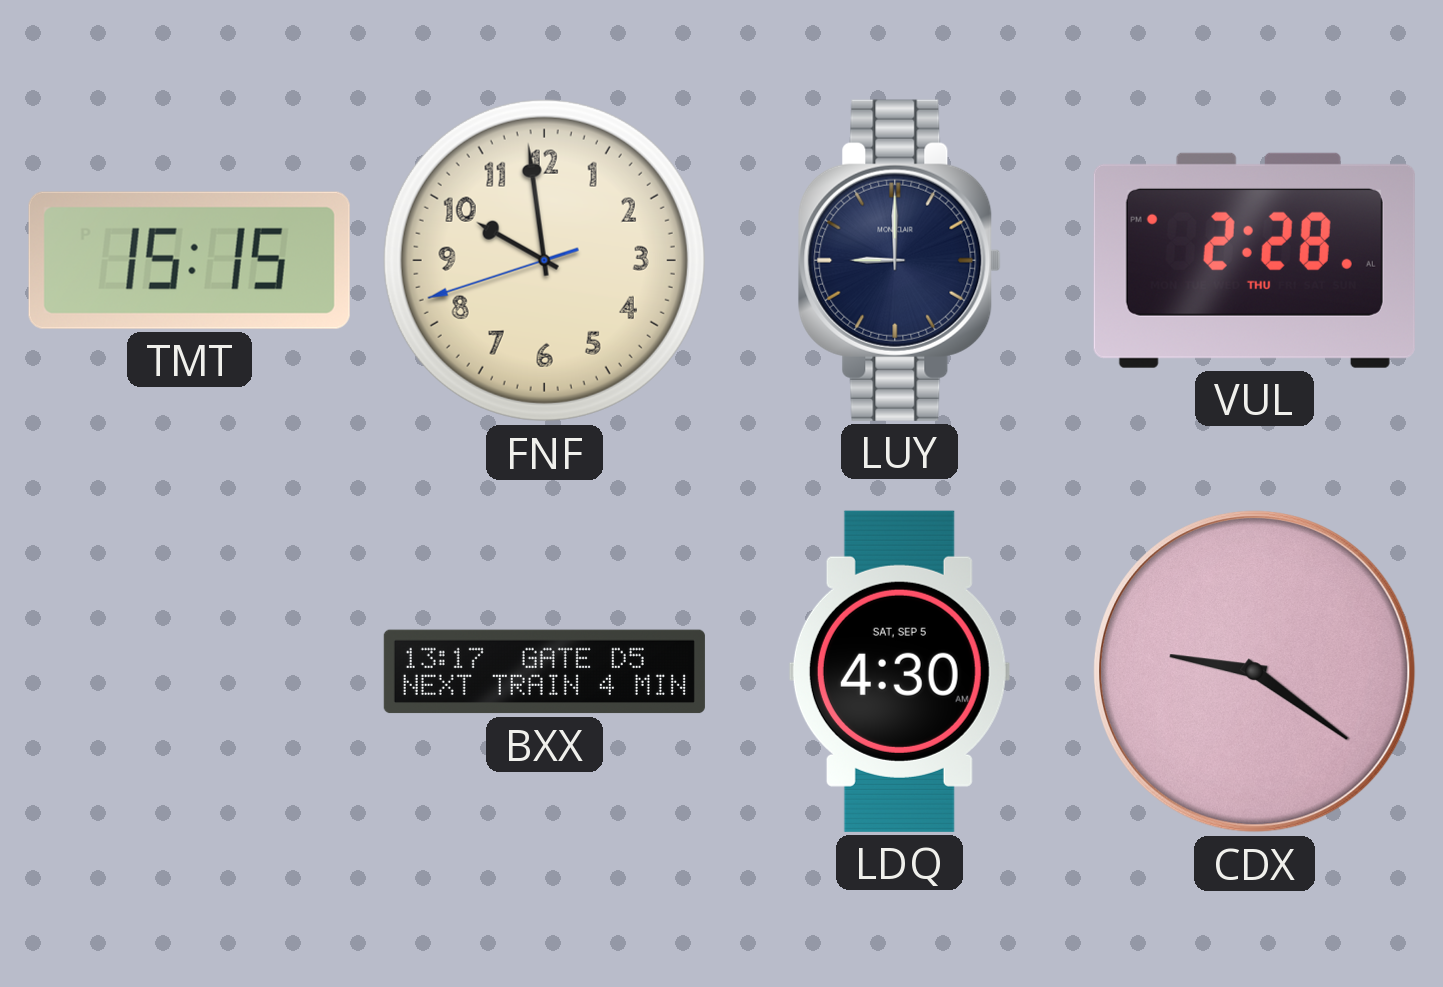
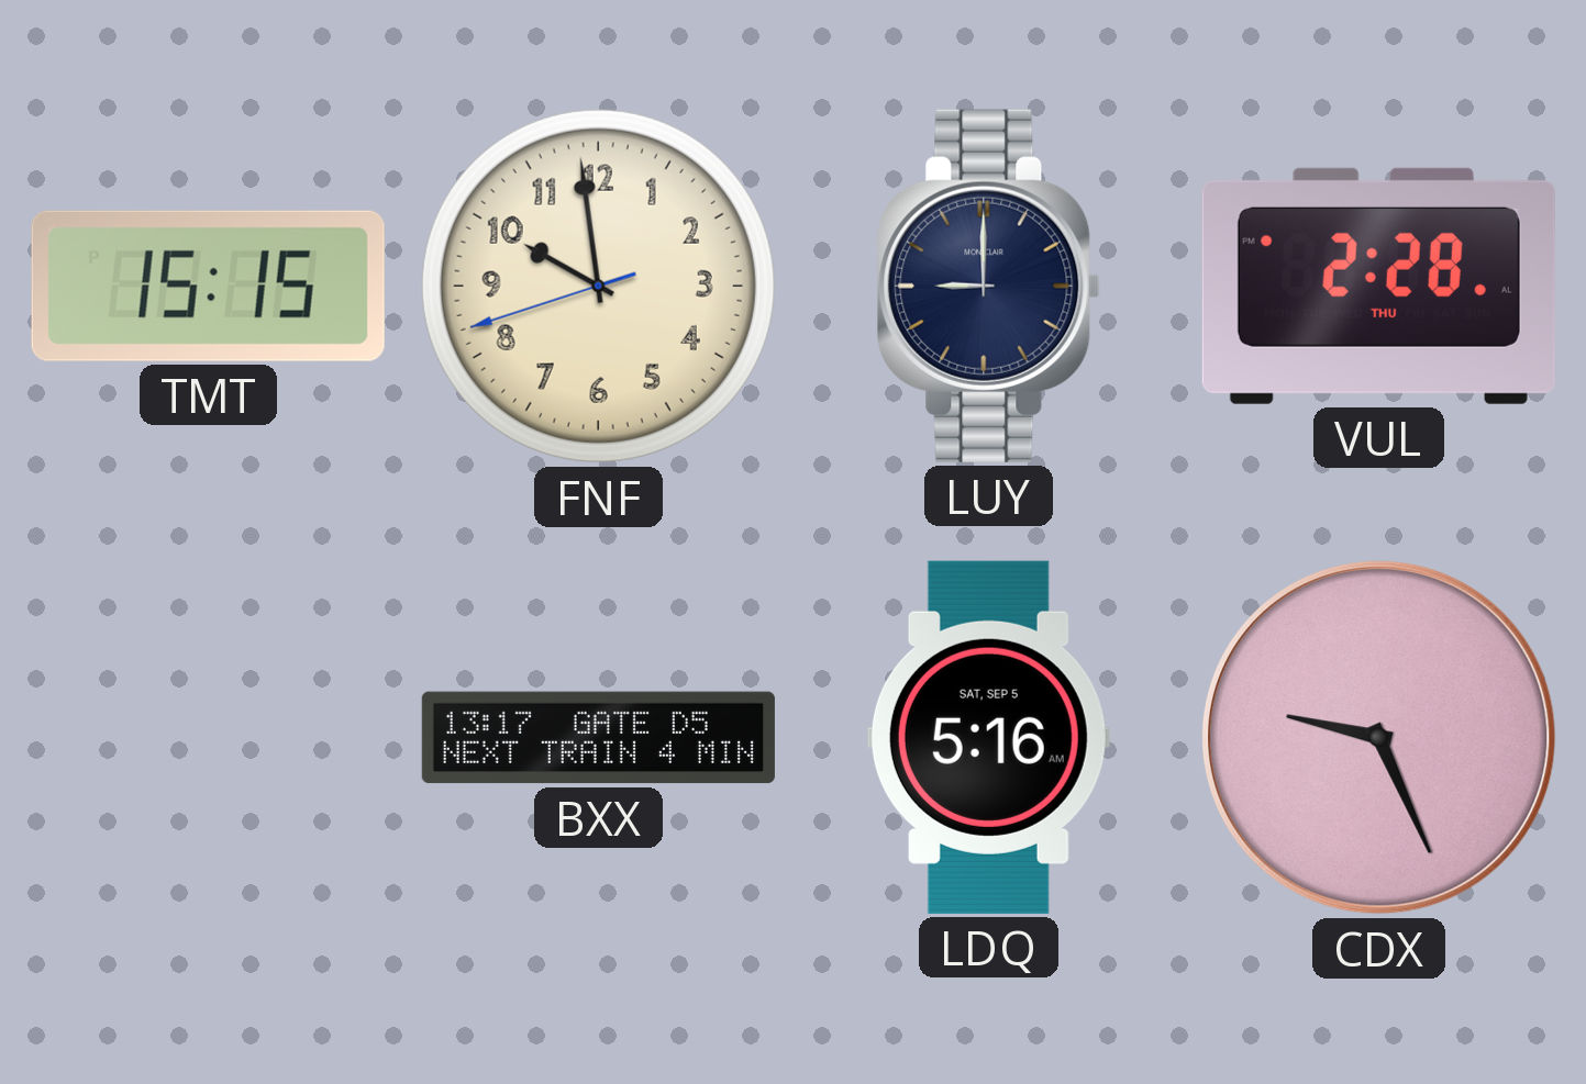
LDQ: 4:30 -> 5:16
CDX: 9:21 -> 9:26
